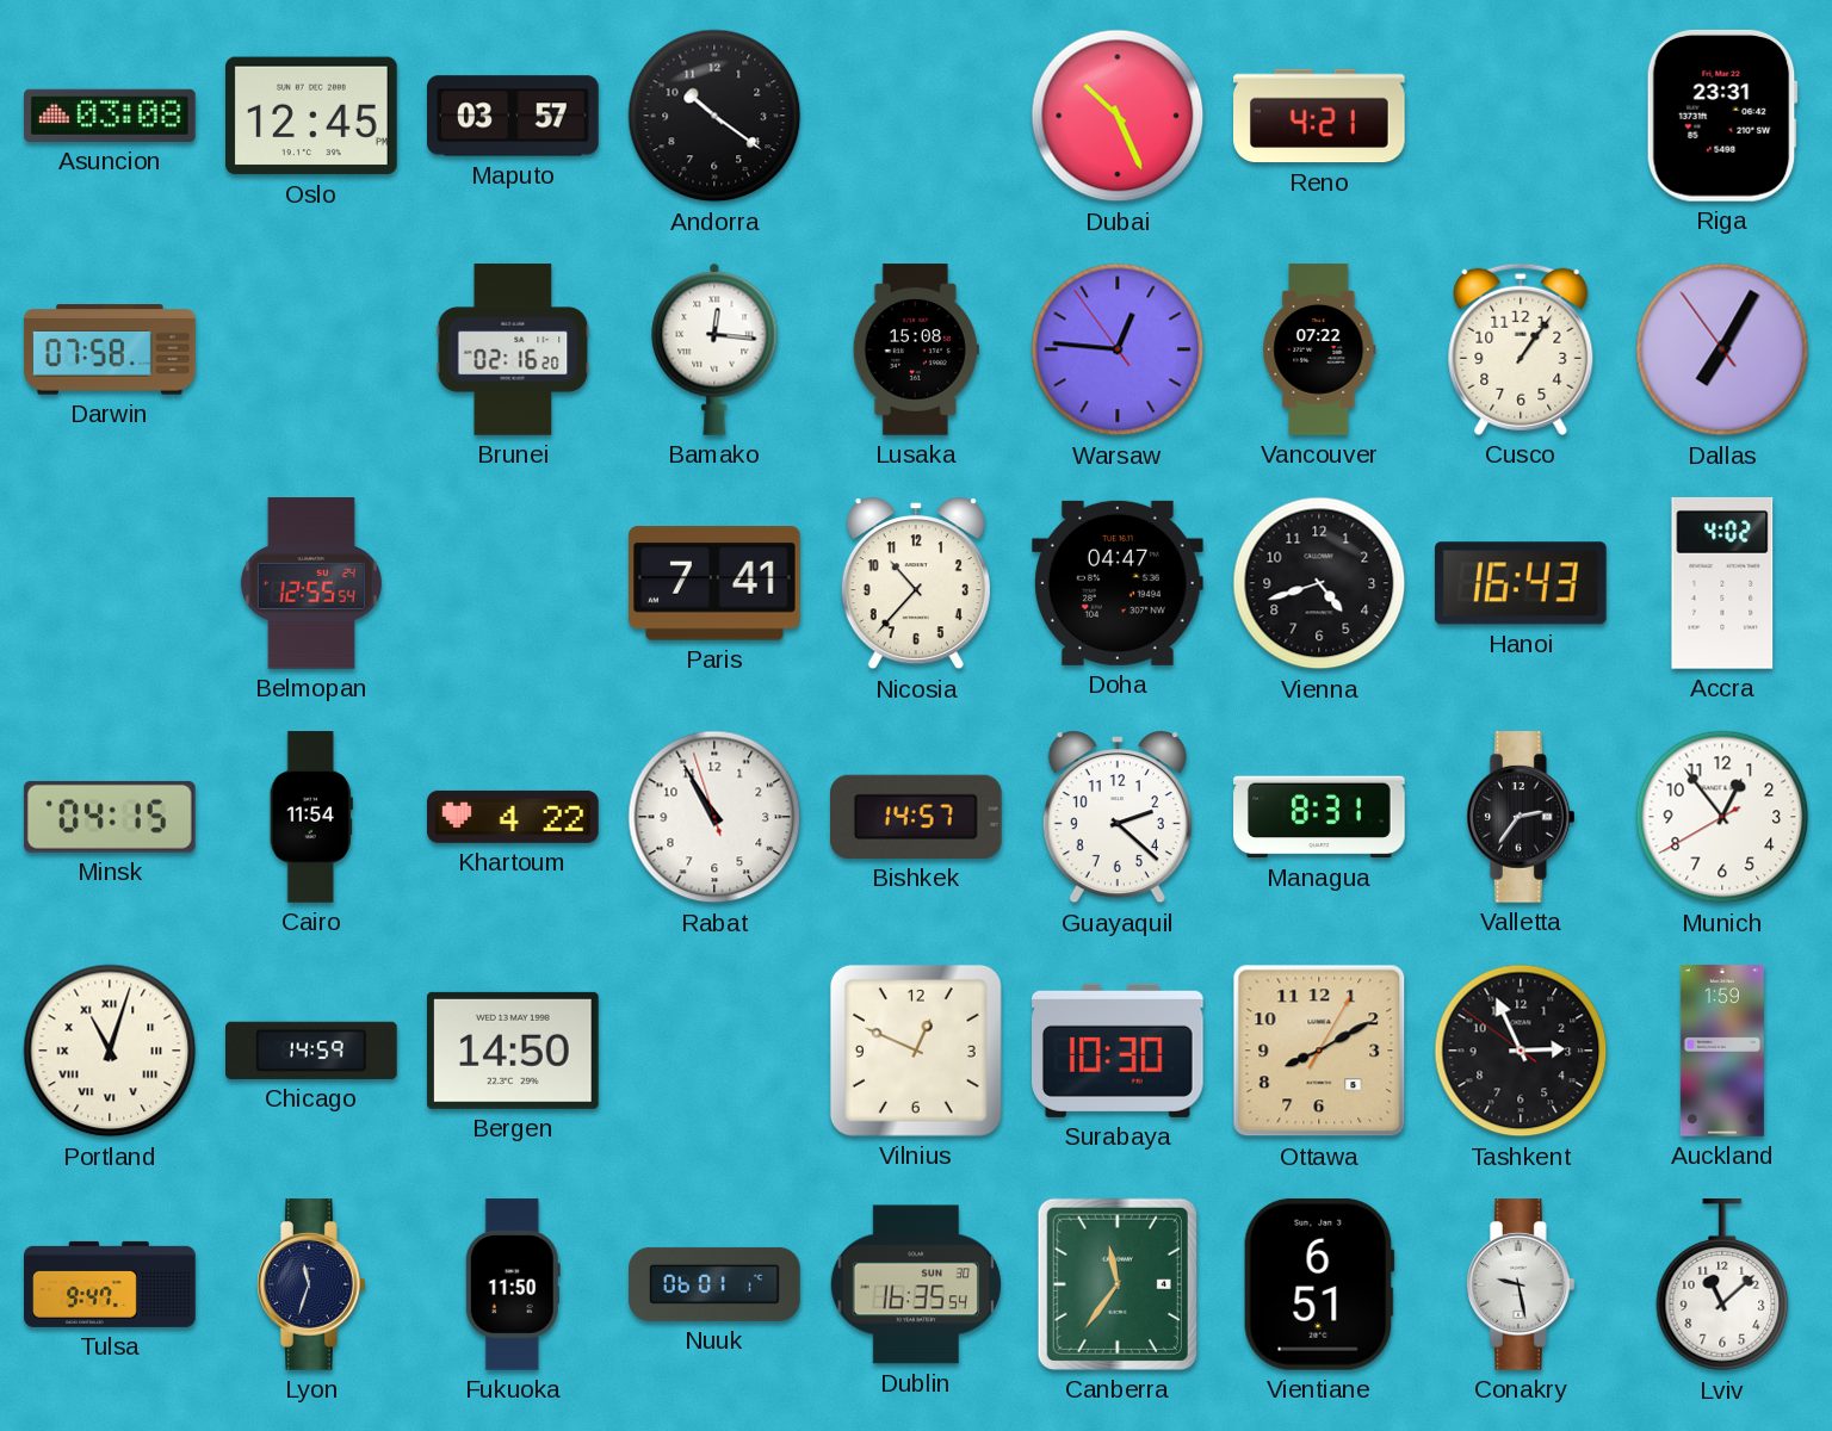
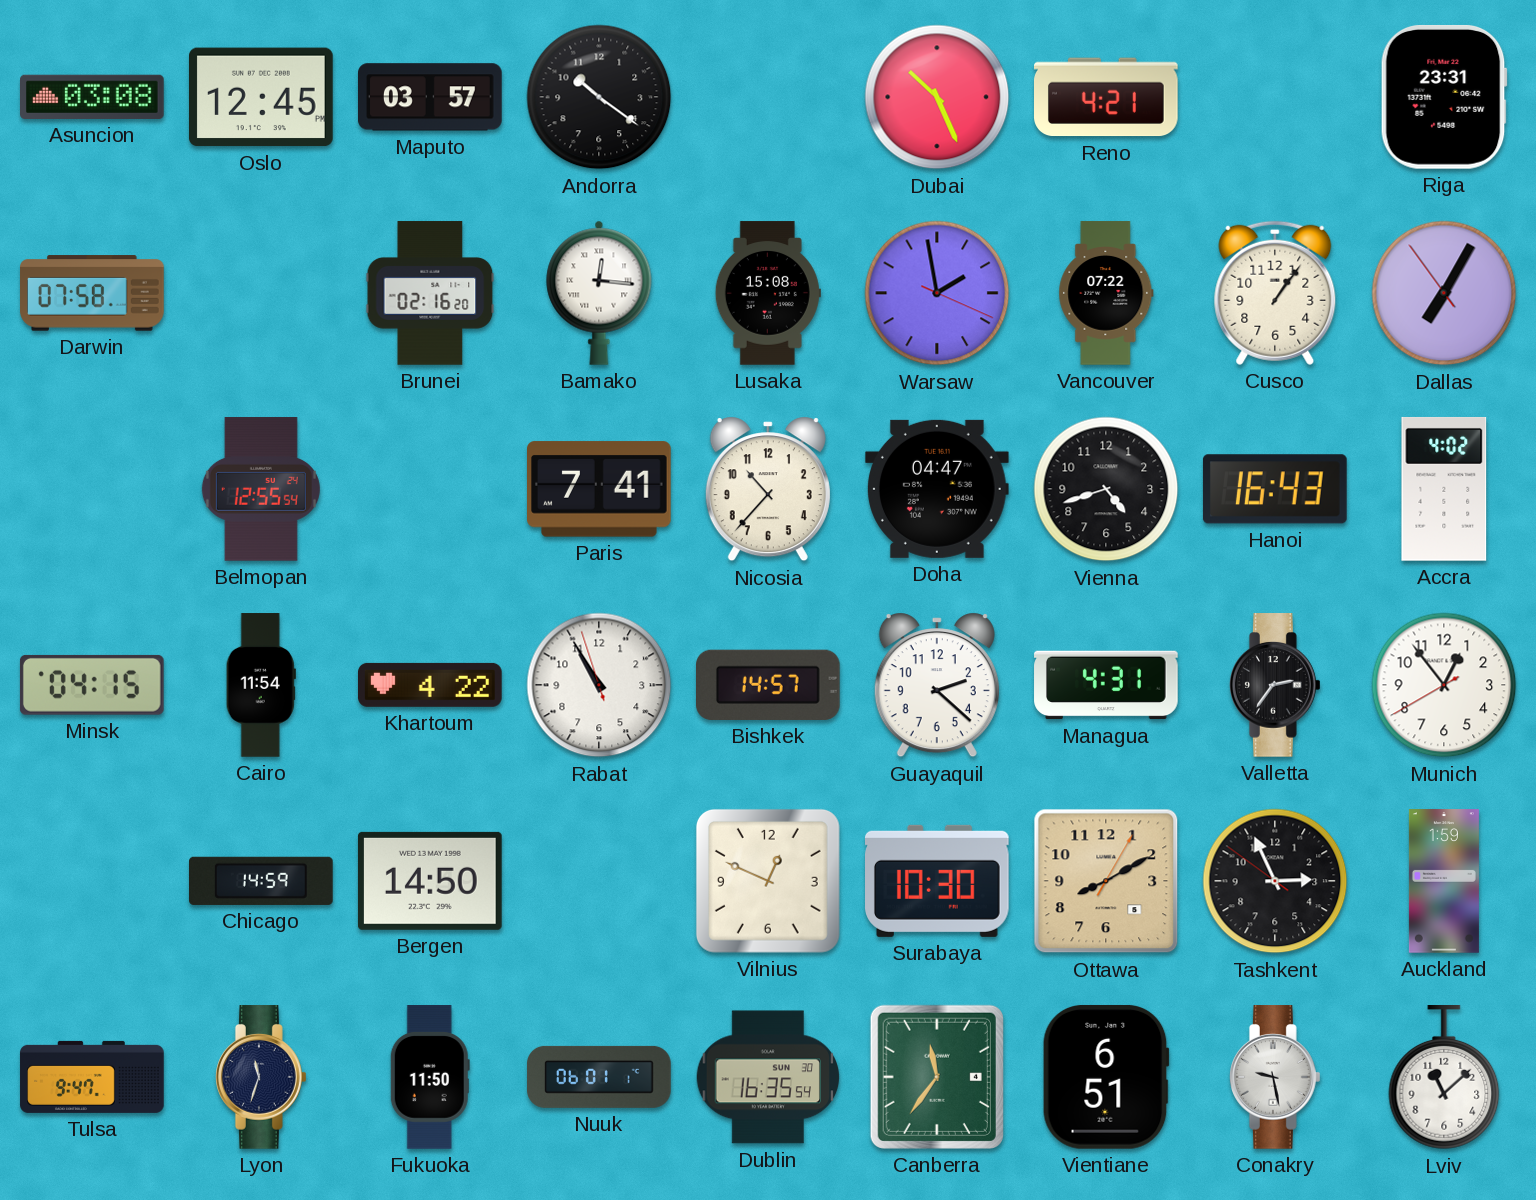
Warsaw: 12:45 -> 1:58
Managua: 8:31 -> 4:31
Portland: 11:03 -> none
